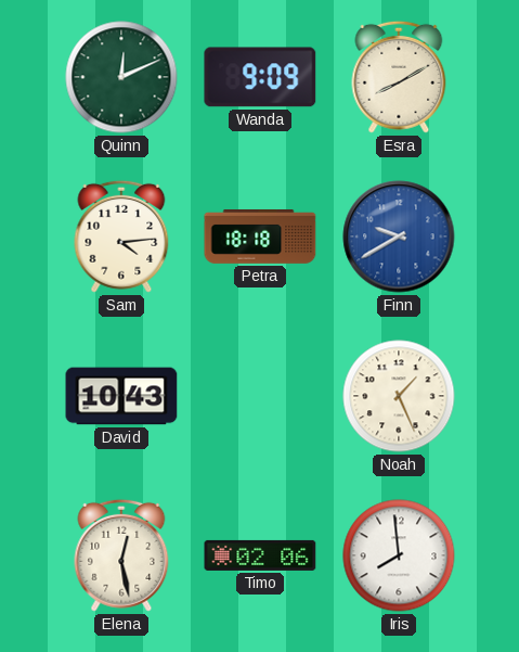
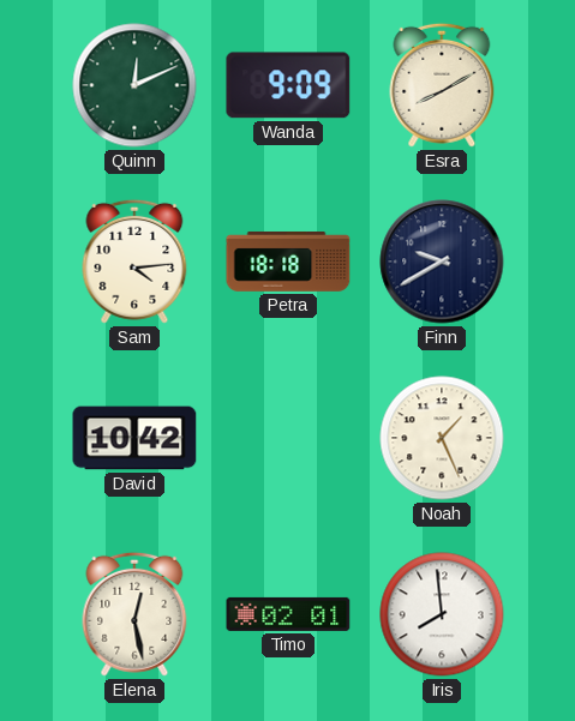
Finn dial: blue -> navy
David: 10:43 -> 10:42
Timo: 02:06 -> 02:01
